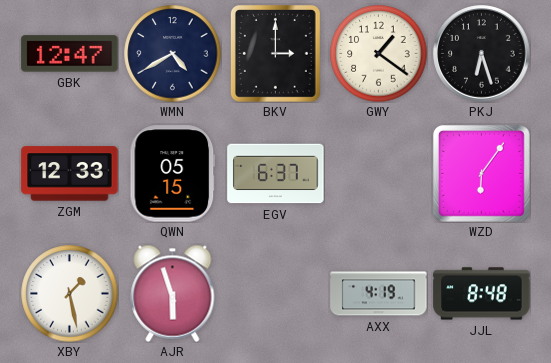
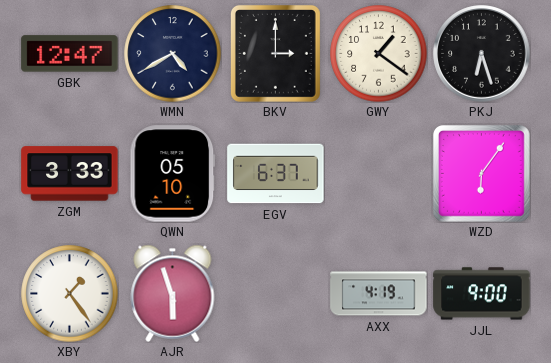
ZGM: 12:33 -> 3:33
QWN: 05:15 -> 05:10
XBY: 1:28 -> 1:24
JJL: 8:48 -> 9:00
